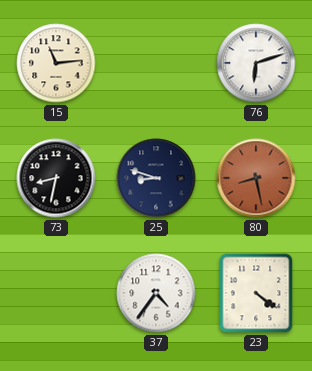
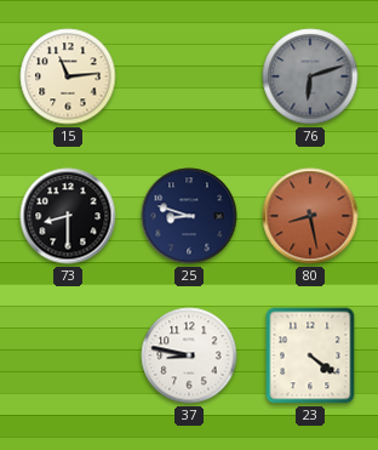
76 dial: white -> grey
73: 8:32 -> 8:30
37: 4:36 -> 8:47
